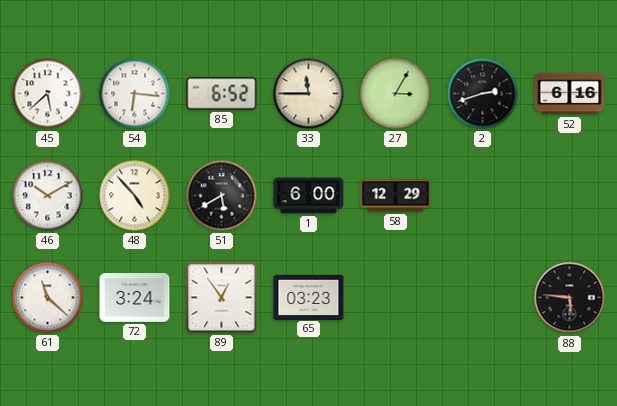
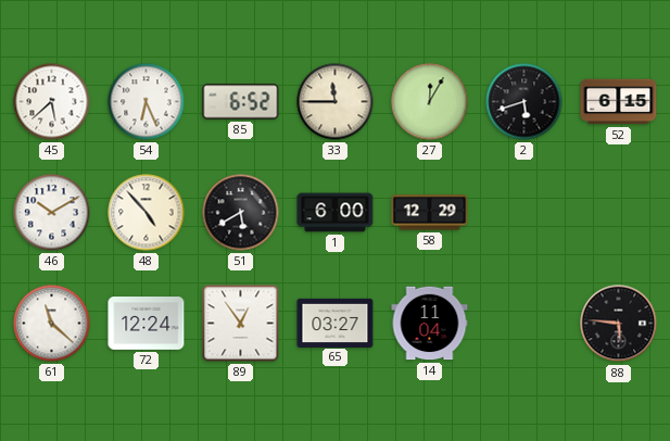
54: 6:16 -> 6:26
27: 3:05 -> 12:05
2: 2:42 -> 5:42
52: 6:16 -> 6:15
72: 3:24 -> 12:24
65: 03:23 -> 03:27
14: none -> 11:04
